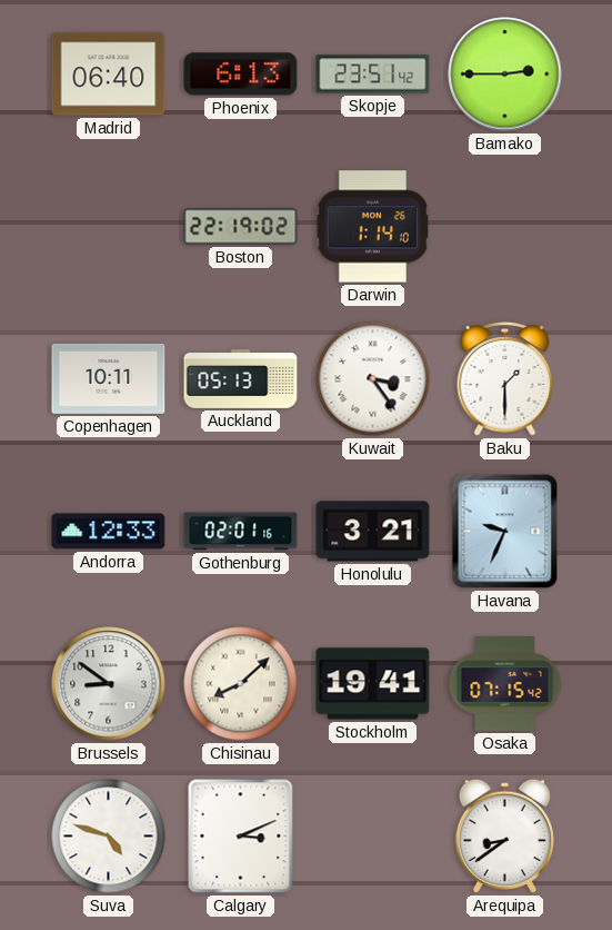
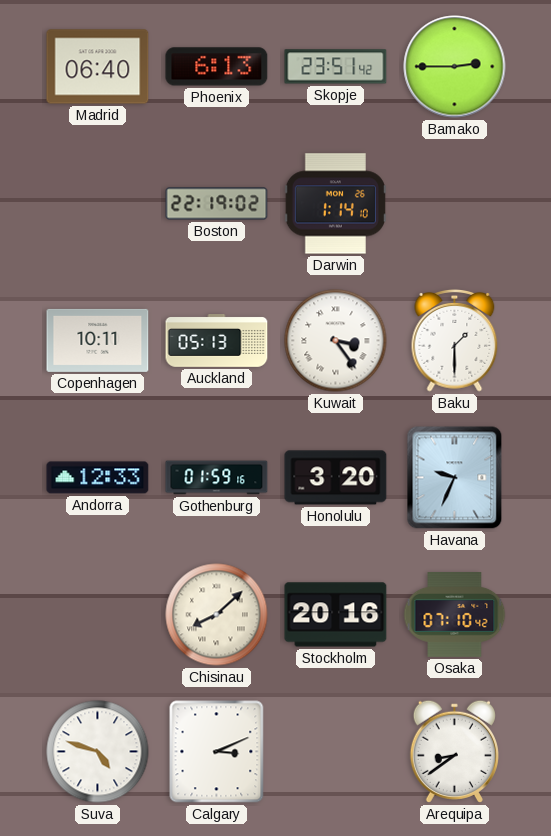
Gothenburg: 02:01 -> 01:59
Honolulu: 3:21 -> 3:20
Brussels: 8:51 -> none
Stockholm: 19:41 -> 20:16
Osaka: 07:15 -> 07:10
